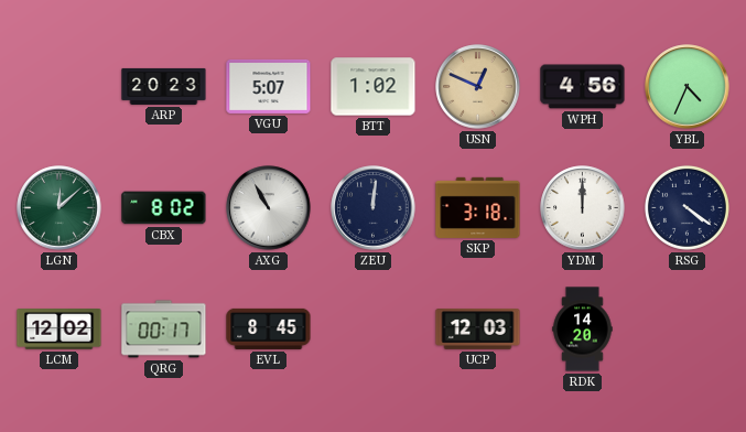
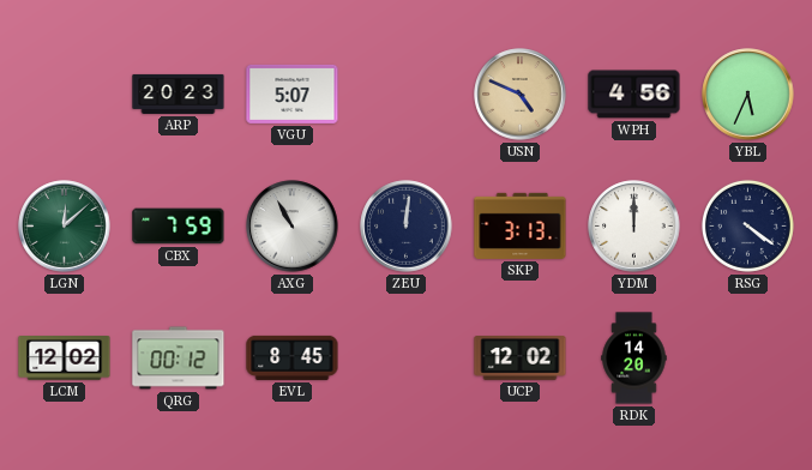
BTT: 1:02 -> none
USN: 12:49 -> 4:49
YBL: 4:34 -> 5:34
CBX: 8:02 -> 7:59
SKP: 3:18 -> 3:13
QRG: 00:17 -> 00:12
UCP: 12:03 -> 12:02
